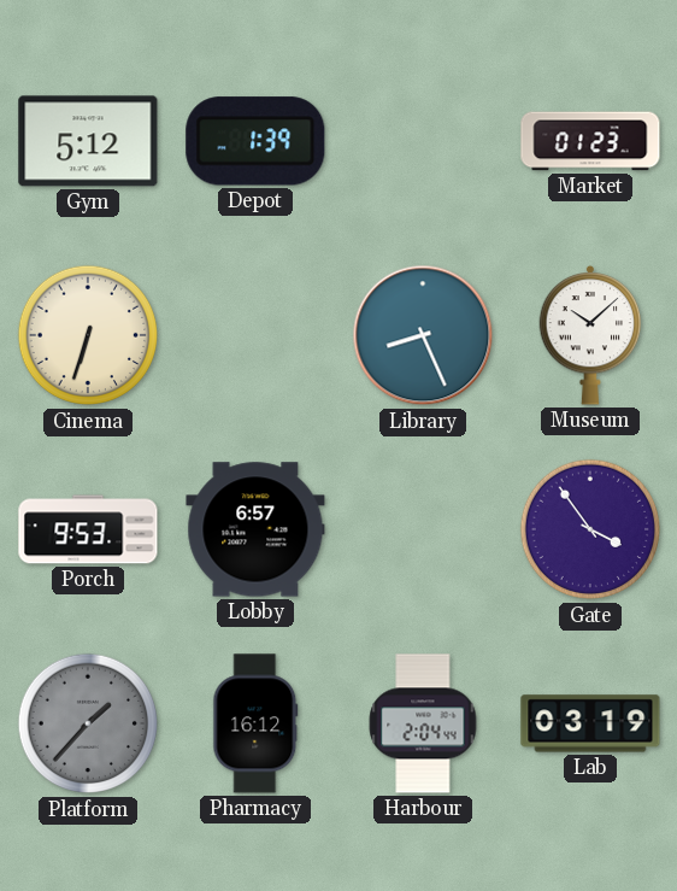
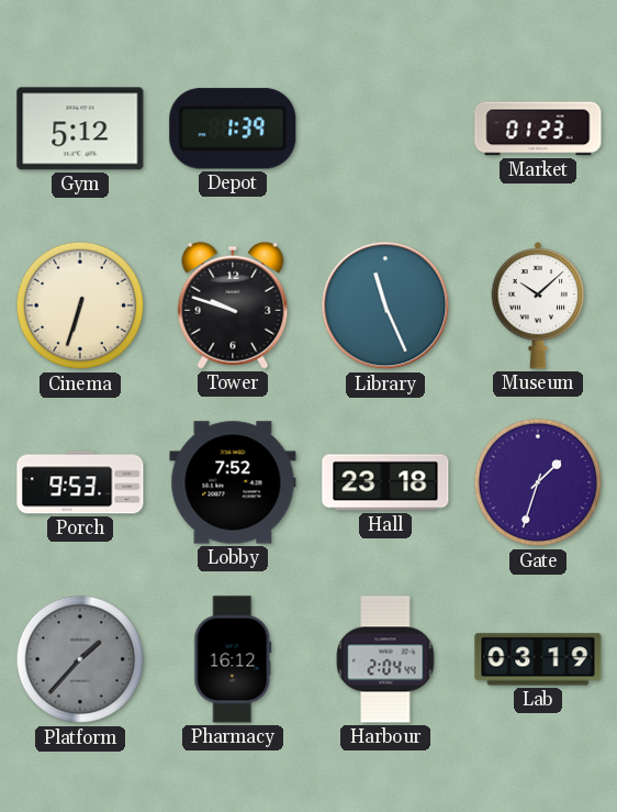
Tower: none -> 9:48
Library: 8:26 -> 11:26
Lobby: 6:57 -> 7:52
Hall: none -> 23:18
Gate: 3:54 -> 1:33
